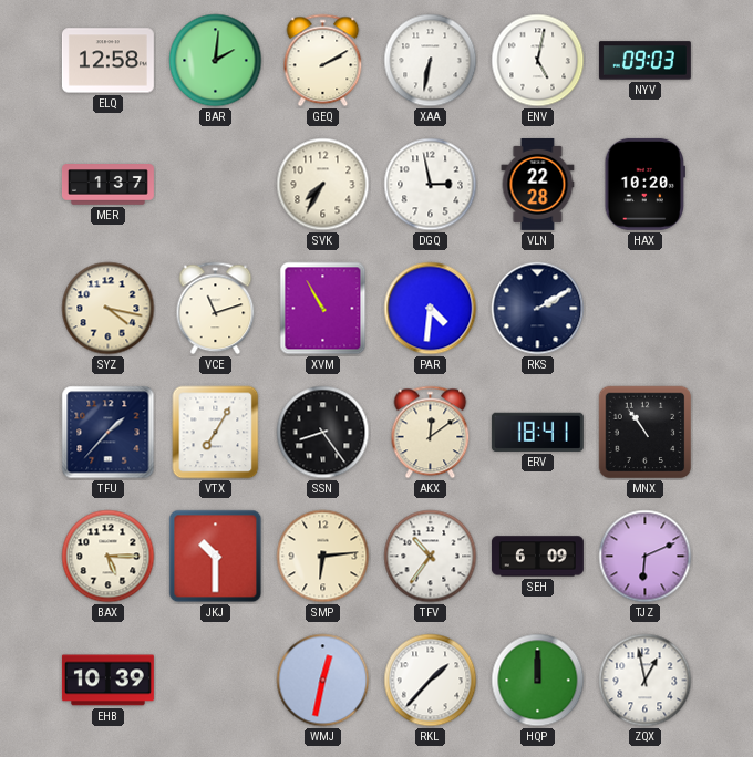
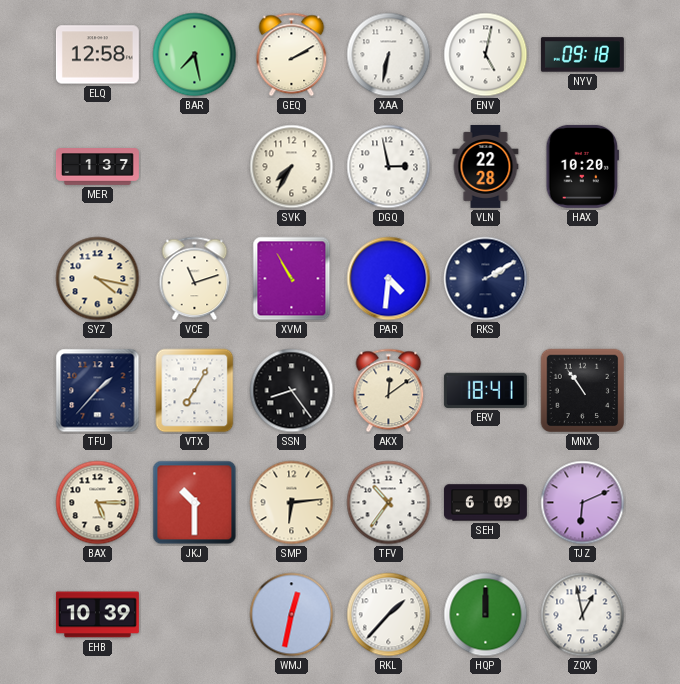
BAR: 2:01 -> 7:28
NYV: 09:03 -> 09:18
